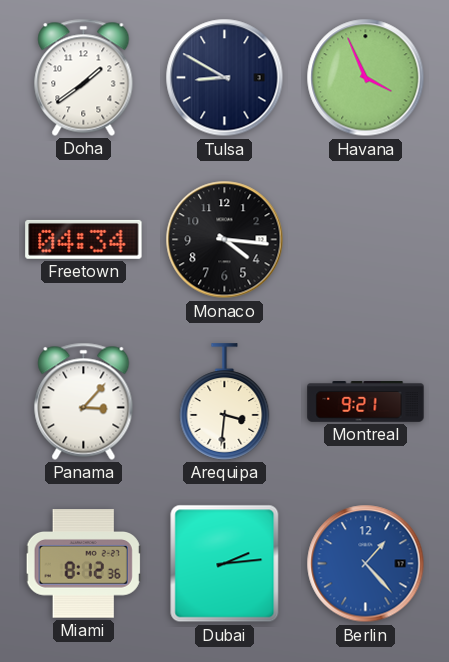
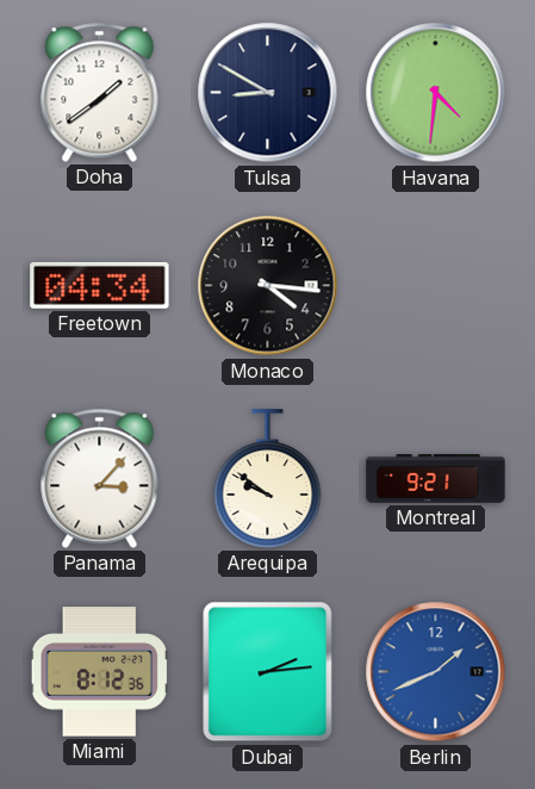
Havana: 3:56 -> 4:31
Arequipa: 3:31 -> 9:51
Berlin: 1:23 -> 1:41
